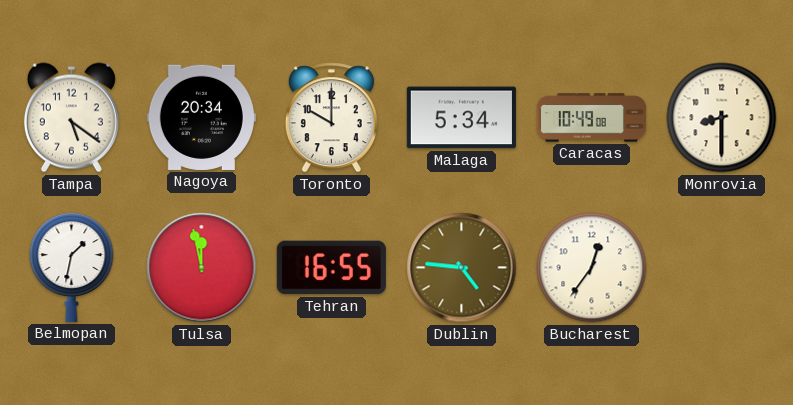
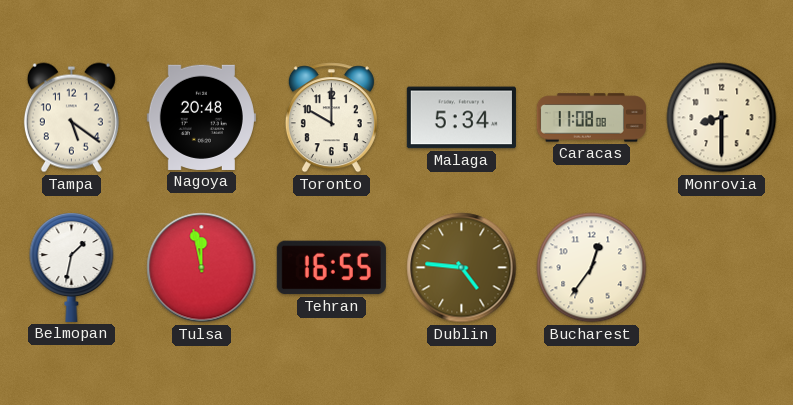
Nagoya: 20:34 -> 20:48
Caracas: 10:49 -> 11:08
